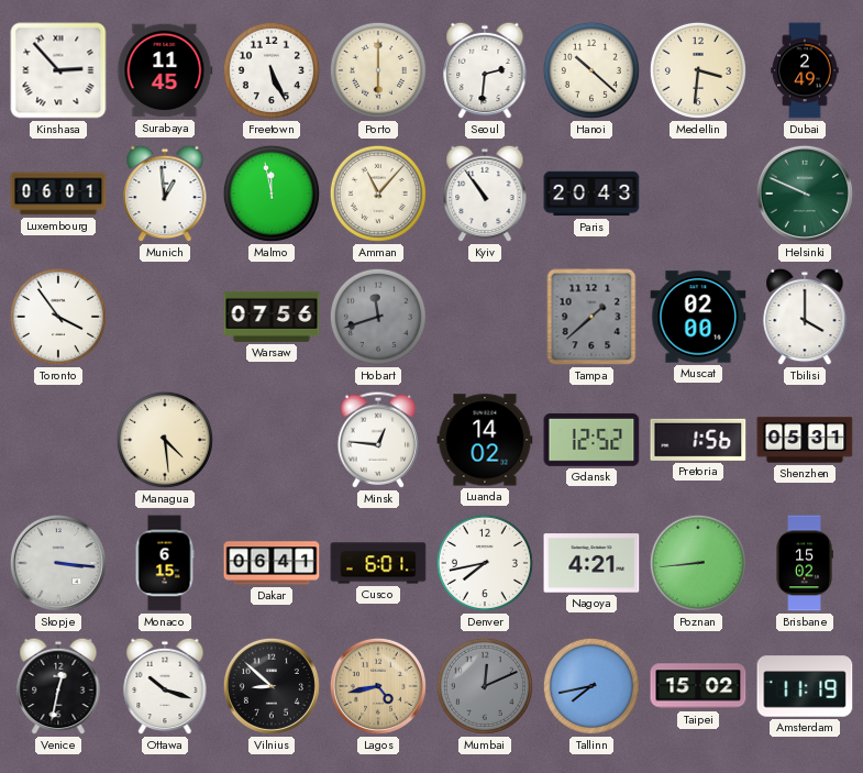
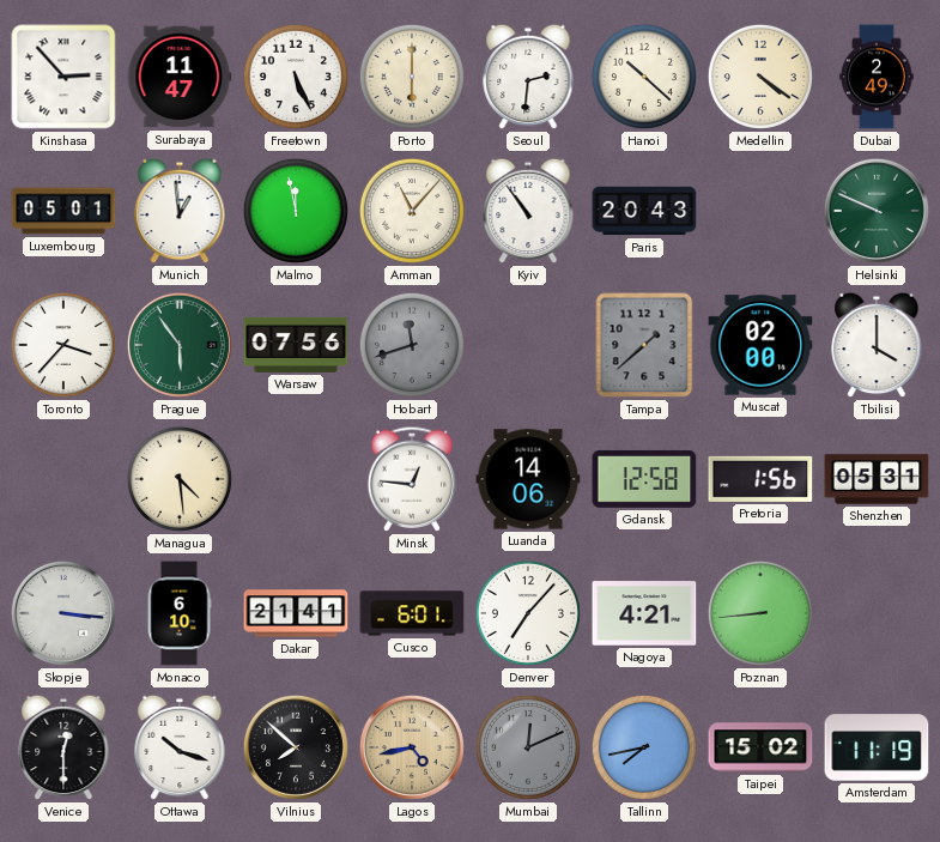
Surabaya: 11:45 -> 11:47
Medellin: 3:31 -> 4:21
Luxembourg: 06:01 -> 05:01
Toronto: 3:54 -> 3:37
Prague: none -> 5:54
Luanda: 14:02 -> 14:06
Gdansk: 12:52 -> 12:58
Monaco: 6:15 -> 6:10
Dakar: 06:41 -> 21:41
Denver: 7:43 -> 7:07
Brisbane: 15:02 -> none
Venice: 12:32 -> 12:30
Vilnius: 8:52 -> 7:52
